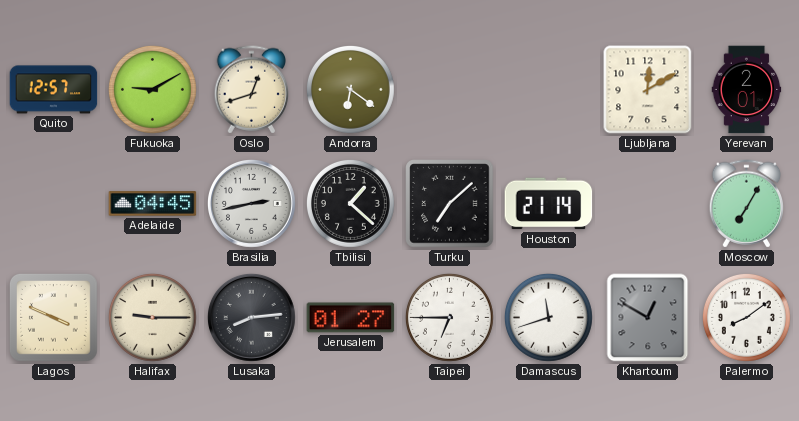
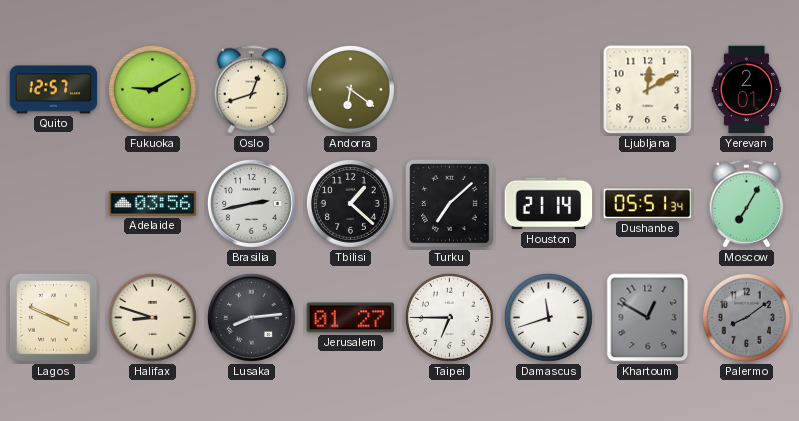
Adelaide: 04:45 -> 03:56
Dushanbe: none -> 05:51
Halifax: 9:15 -> 8:48
Palermo dial: white -> grey
